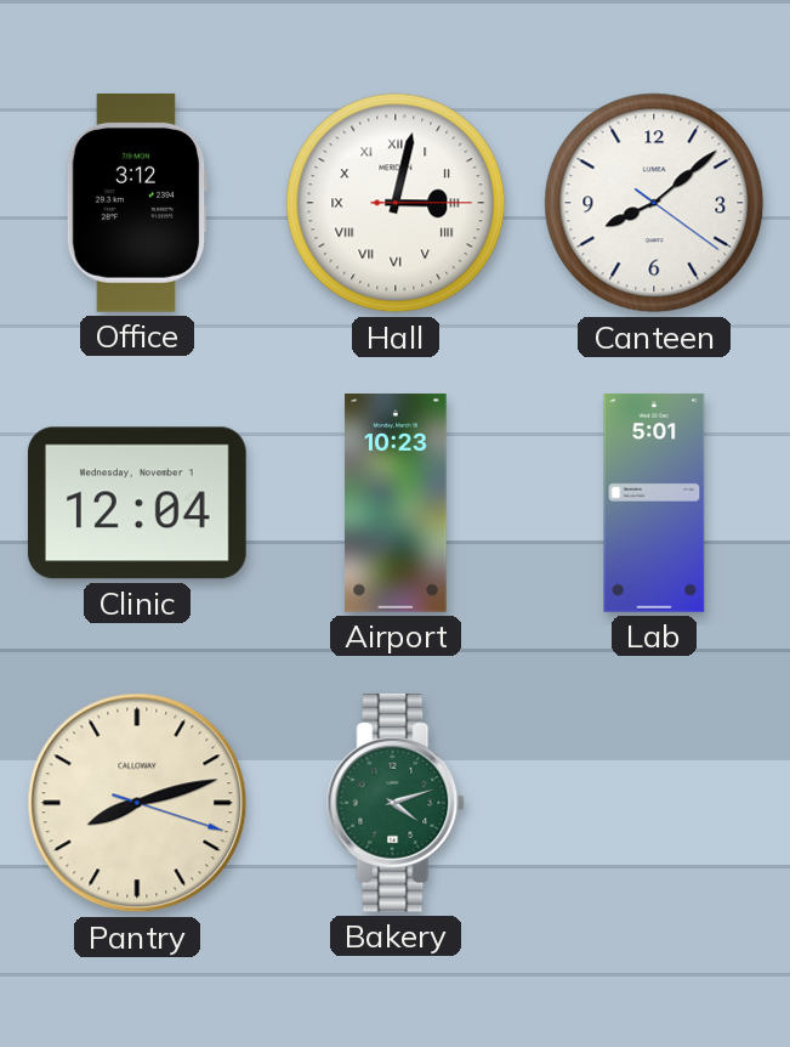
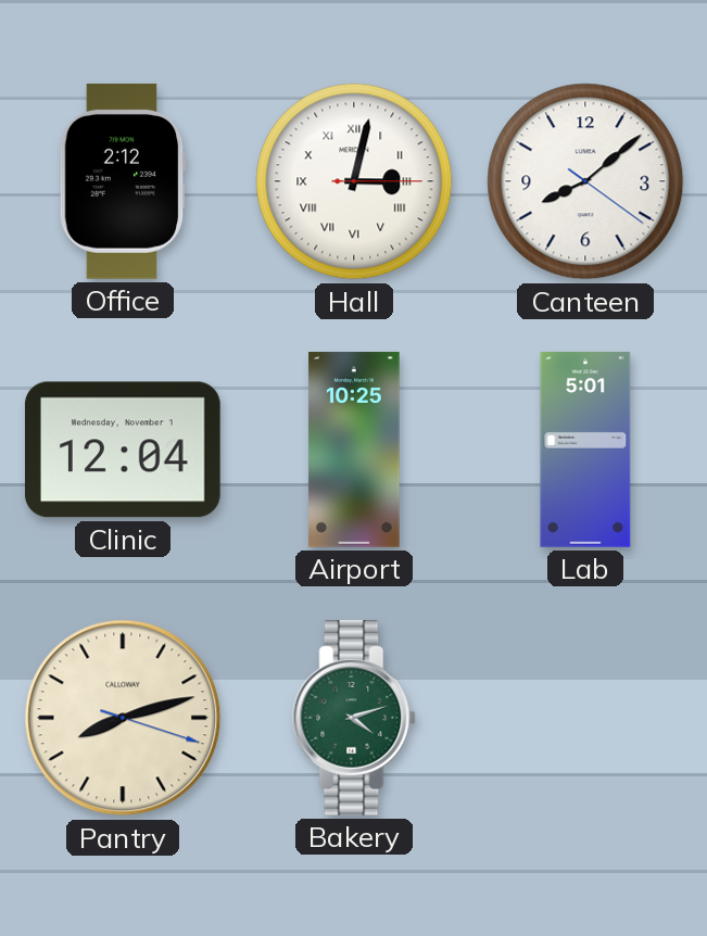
Office: 3:12 -> 2:12
Airport: 10:23 -> 10:25
